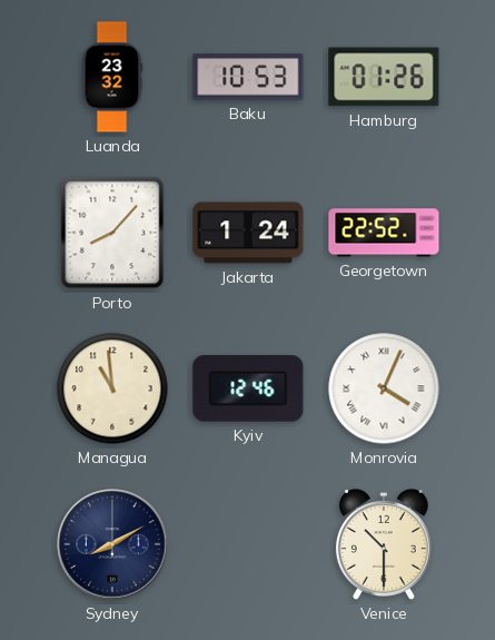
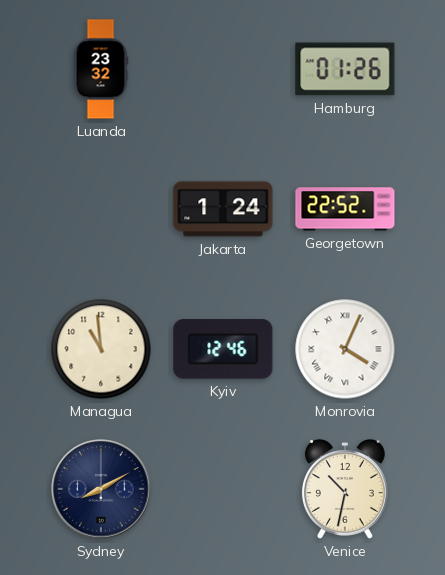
Baku: 10:53 -> none
Porto: 8:07 -> none
Venice: 10:30 -> 10:32
